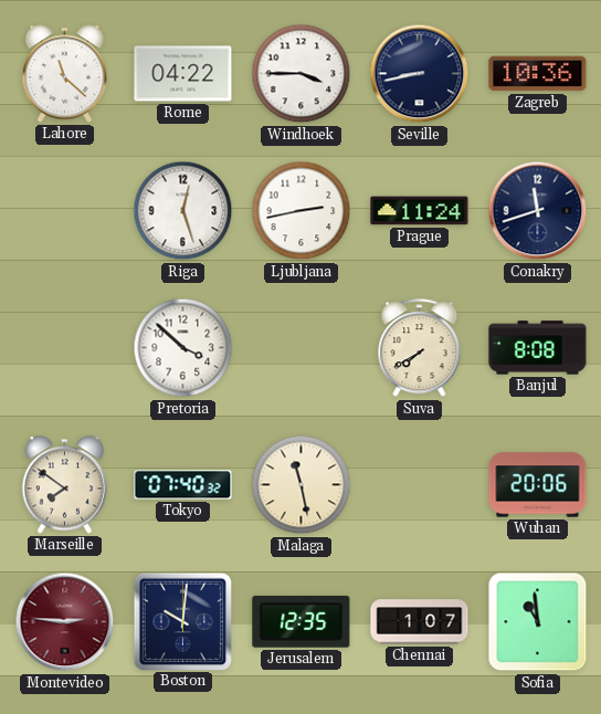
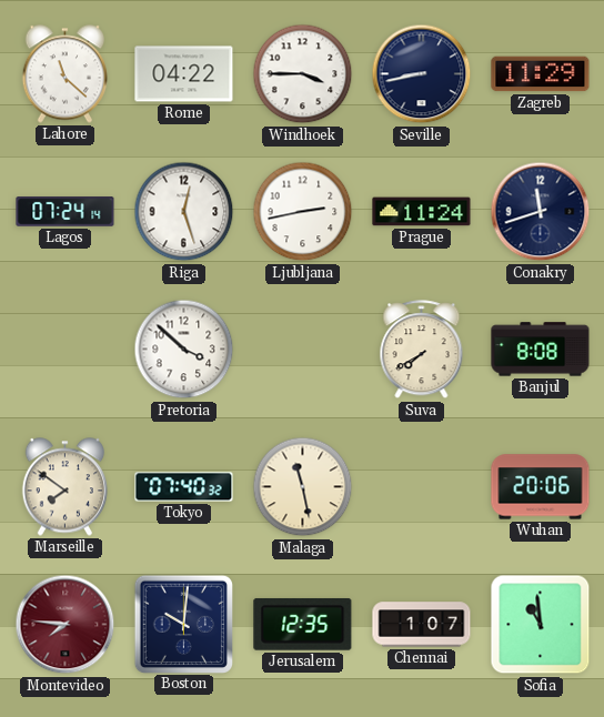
Zagreb: 10:36 -> 11:29
Lagos: none -> 07:24
Montevideo: 2:46 -> 7:46
